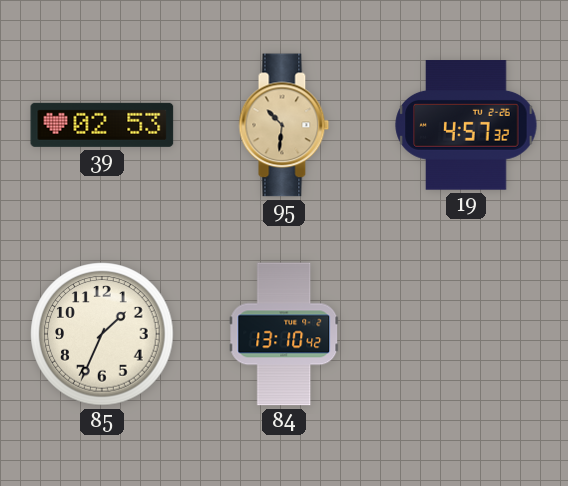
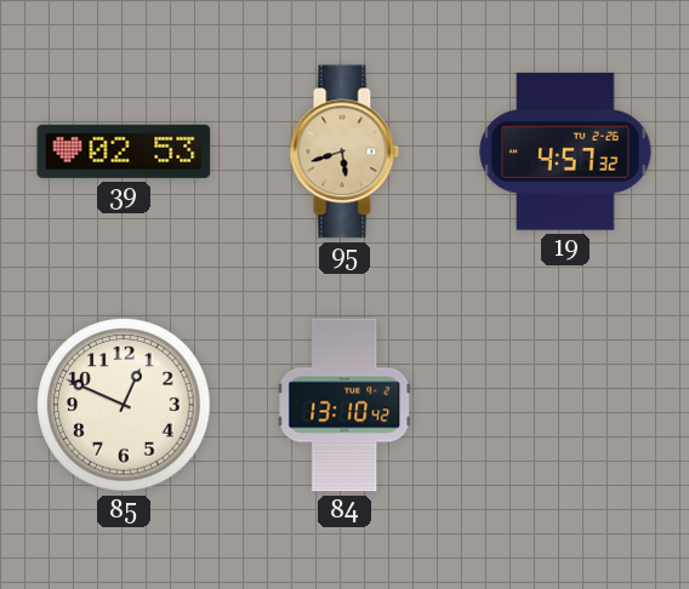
95: 10:31 -> 5:42
85: 1:34 -> 12:49
